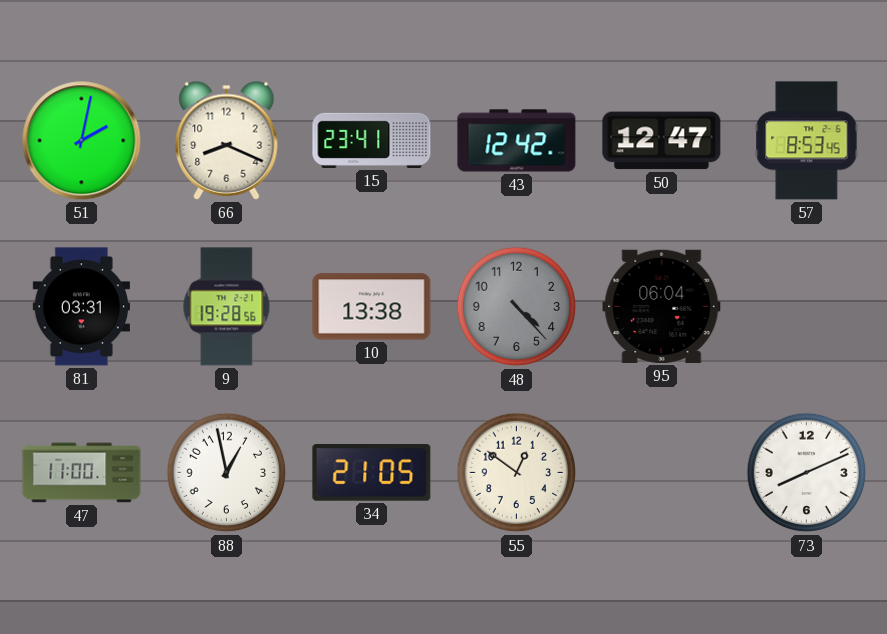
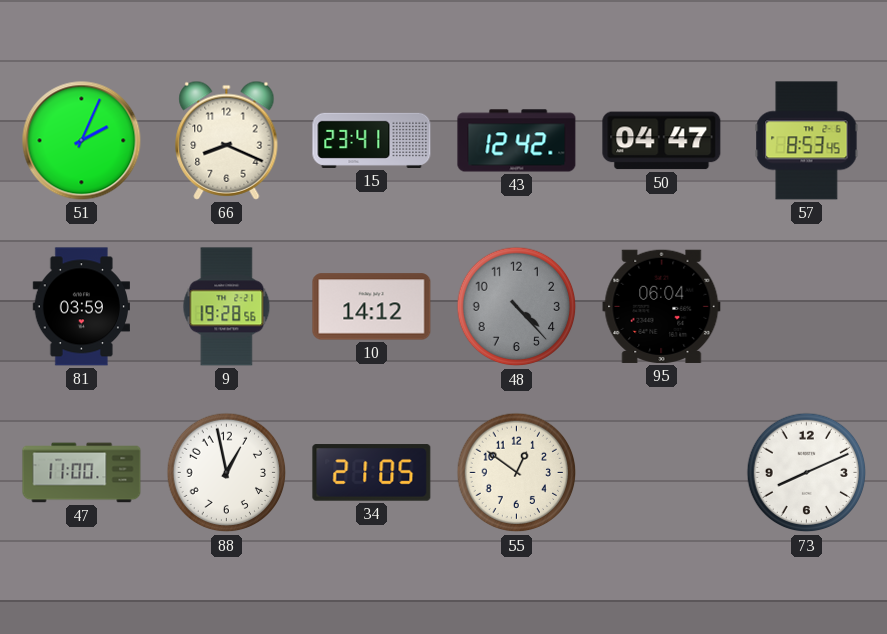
51: 2:02 -> 2:04
50: 12:47 -> 04:47
81: 03:31 -> 03:59
10: 13:38 -> 14:12
